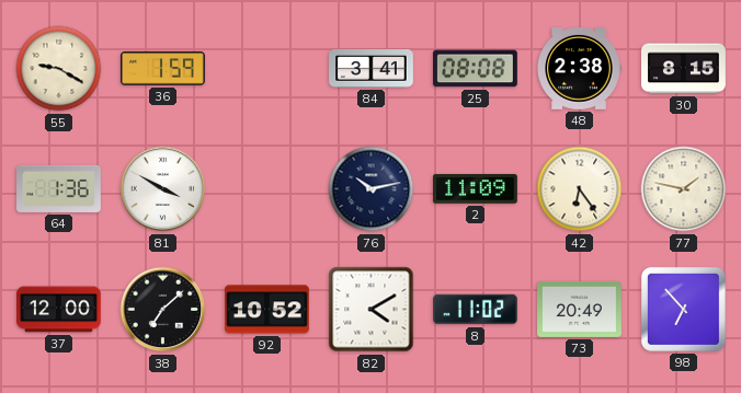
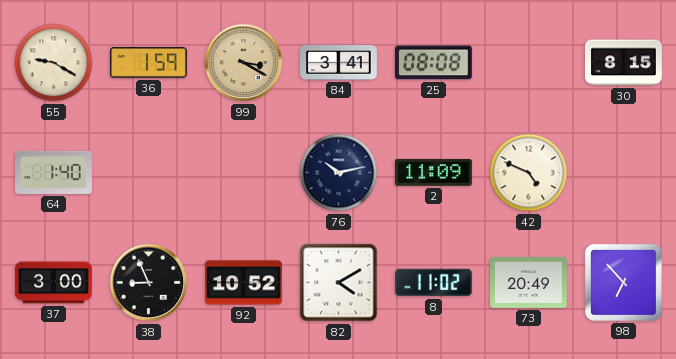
99: none -> 3:20
48: 2:38 -> none
64: 1:36 -> 1:40
81: 3:50 -> none
42: 6:24 -> 4:49
77: 1:47 -> none
37: 12:00 -> 3:00
38: 7:08 -> 8:56
